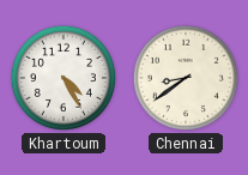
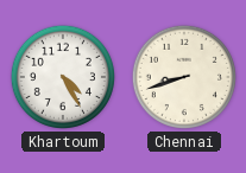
Chennai: 8:39 -> 8:42
